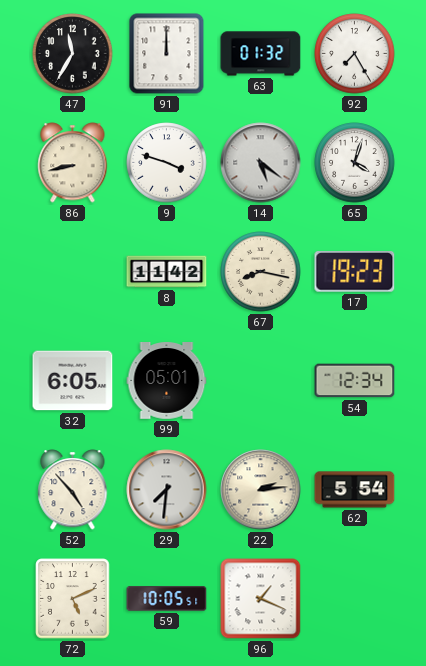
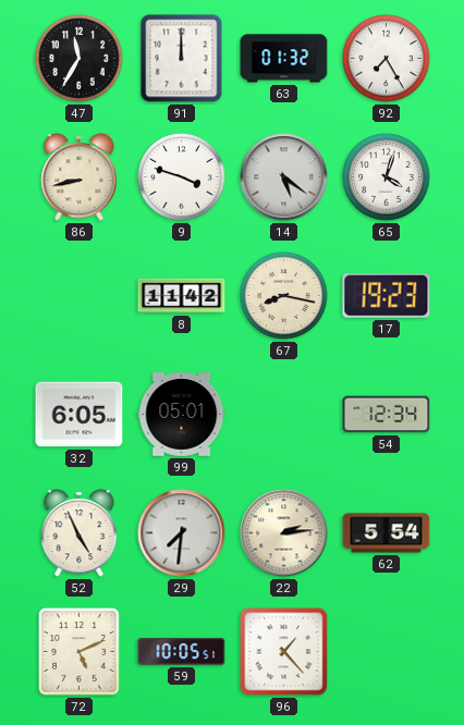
52: 4:53 -> 4:56
96: 1:19 -> 1:23
